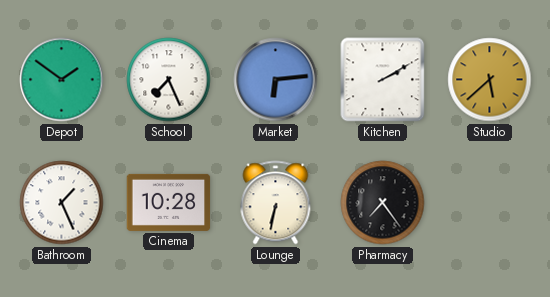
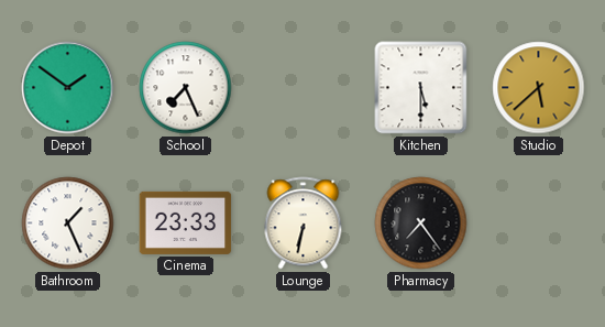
Market: 6:14 -> none
Kitchen: 2:10 -> 5:30
Cinema: 10:28 -> 23:33
